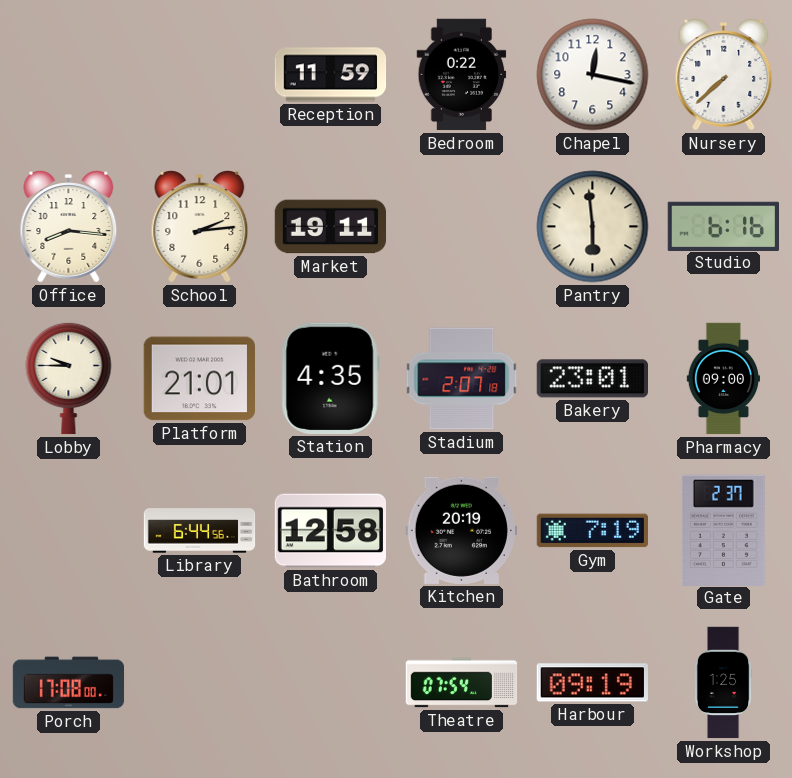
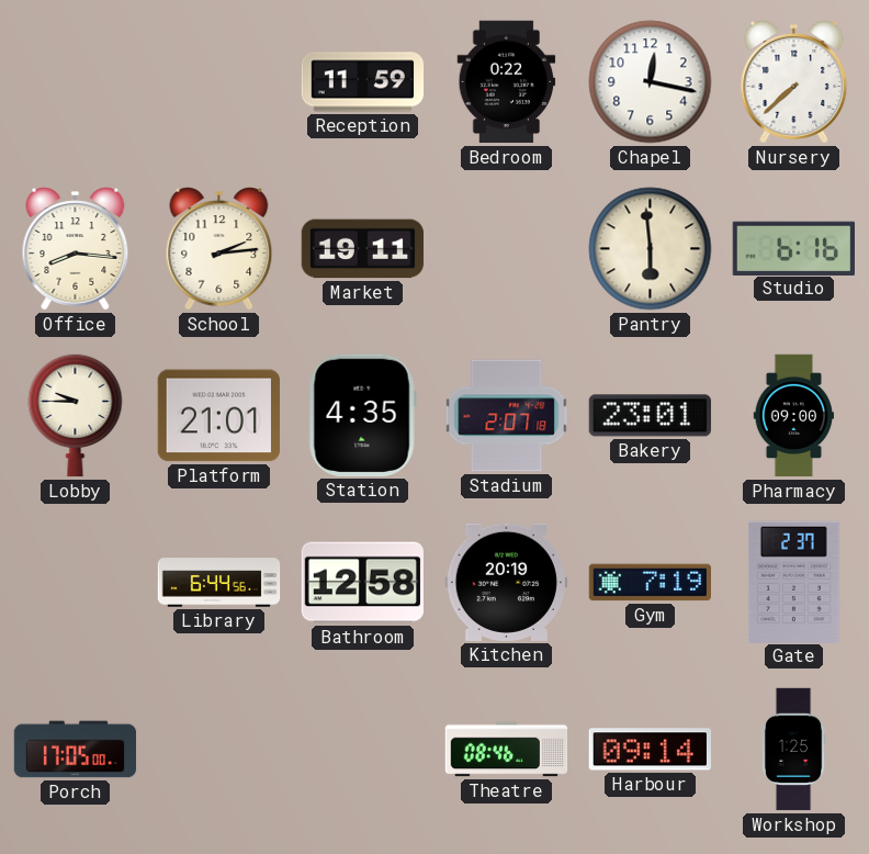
Porch: 17:08 -> 17:05
Theatre: 07:54 -> 08:46
Harbour: 09:19 -> 09:14
